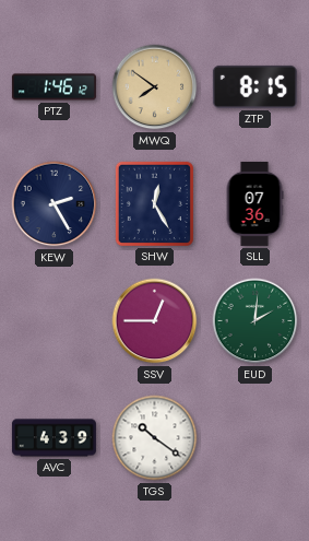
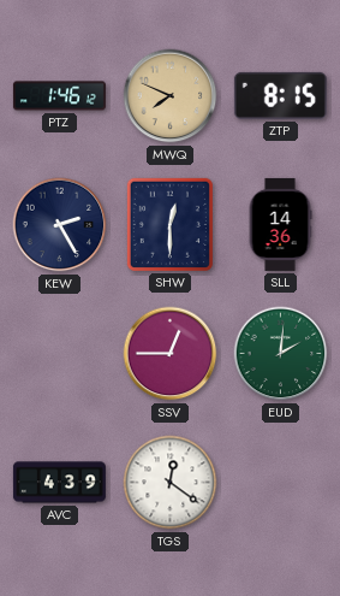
MWQ: 7:51 -> 7:49
SHW: 12:25 -> 12:30
SLL: 07:36 -> 14:36
TGS: 10:21 -> 12:21
